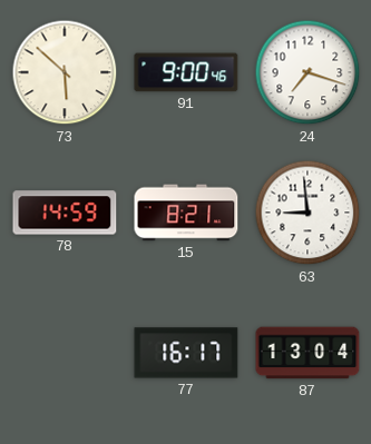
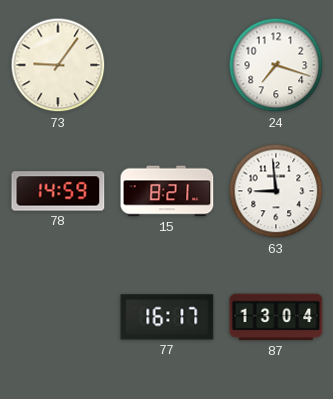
73: 5:52 -> 9:06
91: 9:00 -> none
